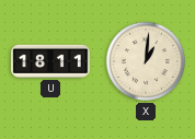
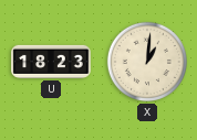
U: 18:11 -> 18:23
